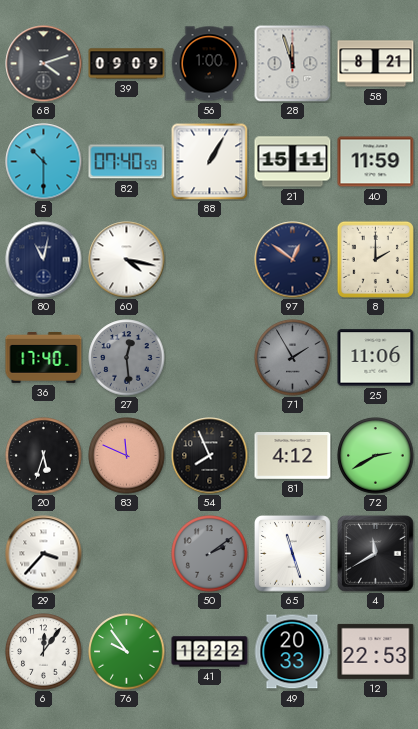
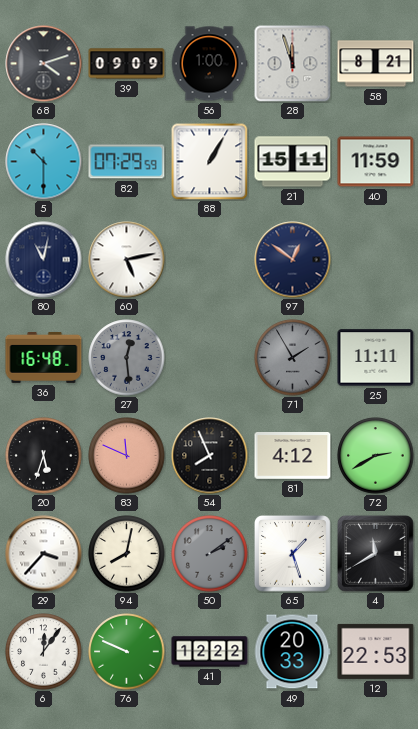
82: 07:40 -> 07:29
60: 4:17 -> 5:13
8: 2:00 -> none
36: 17:40 -> 16:48
25: 11:06 -> 11:11
94: none -> 8:02
65: 11:27 -> 1:27
76: 9:54 -> 9:49
